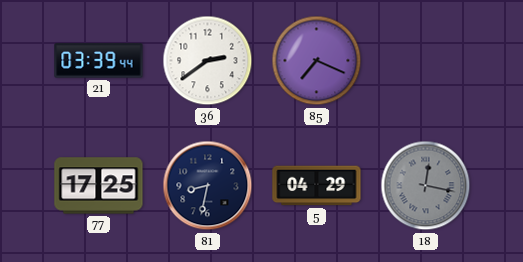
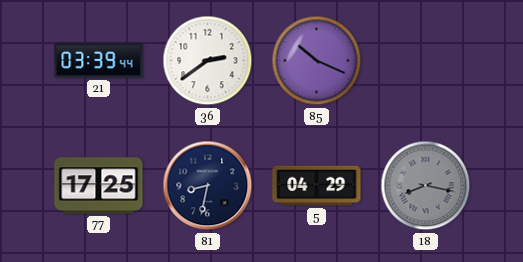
85: 7:19 -> 10:19
18: 12:17 -> 8:17
